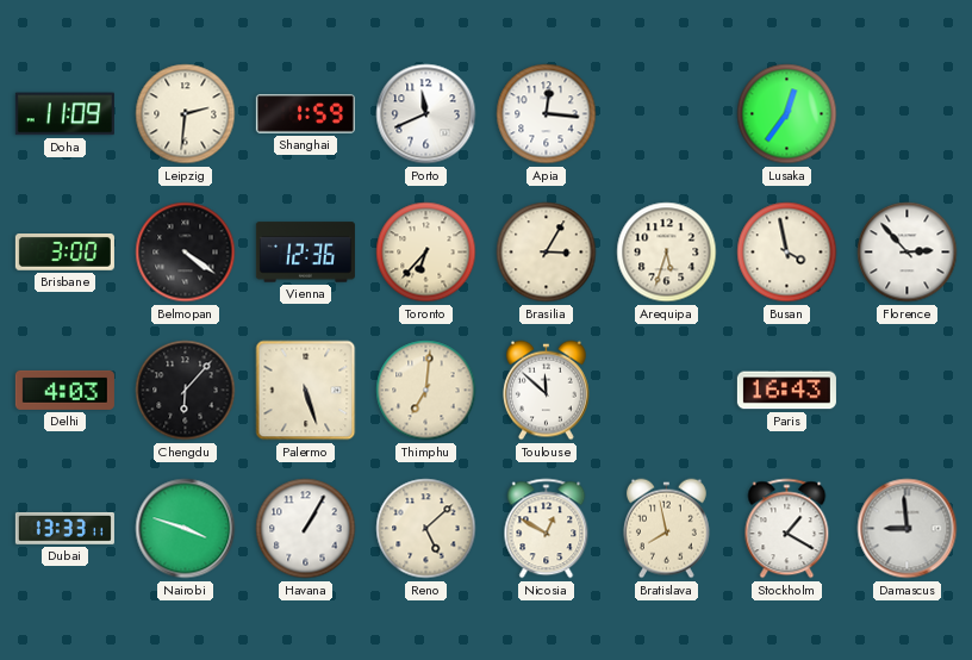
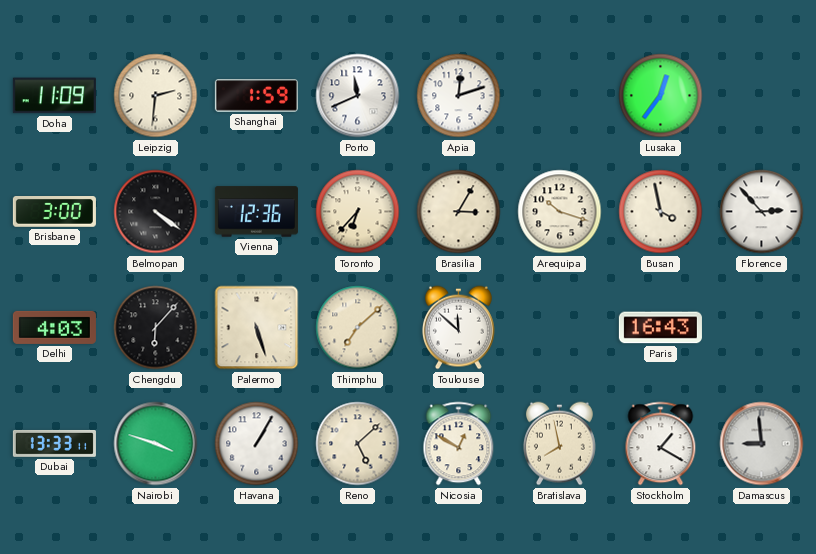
Apia: 12:16 -> 12:12
Arequipa: 5:33 -> 10:18
Thimphu: 7:01 -> 7:08
